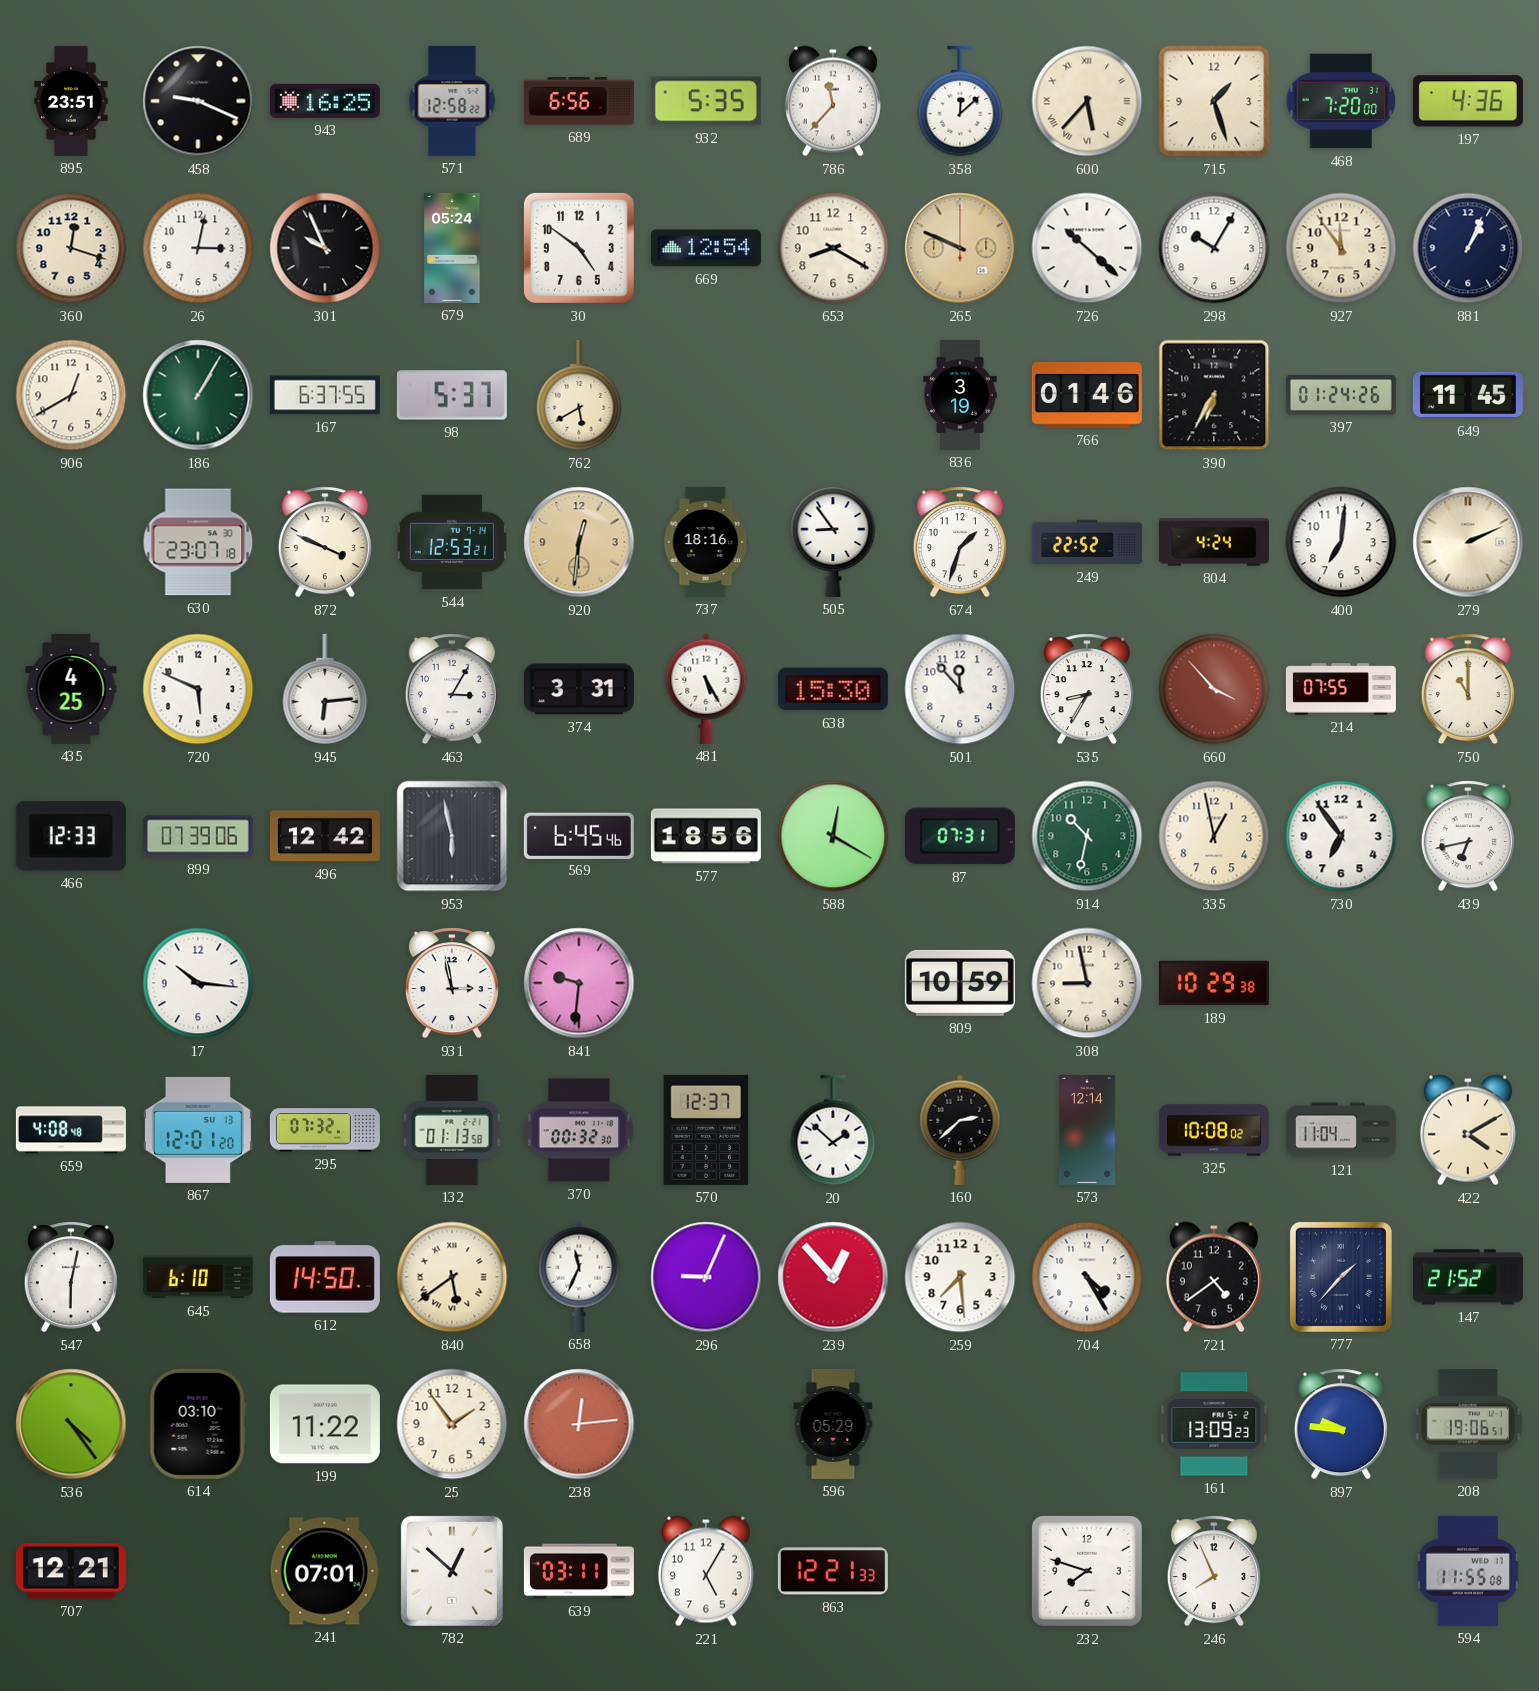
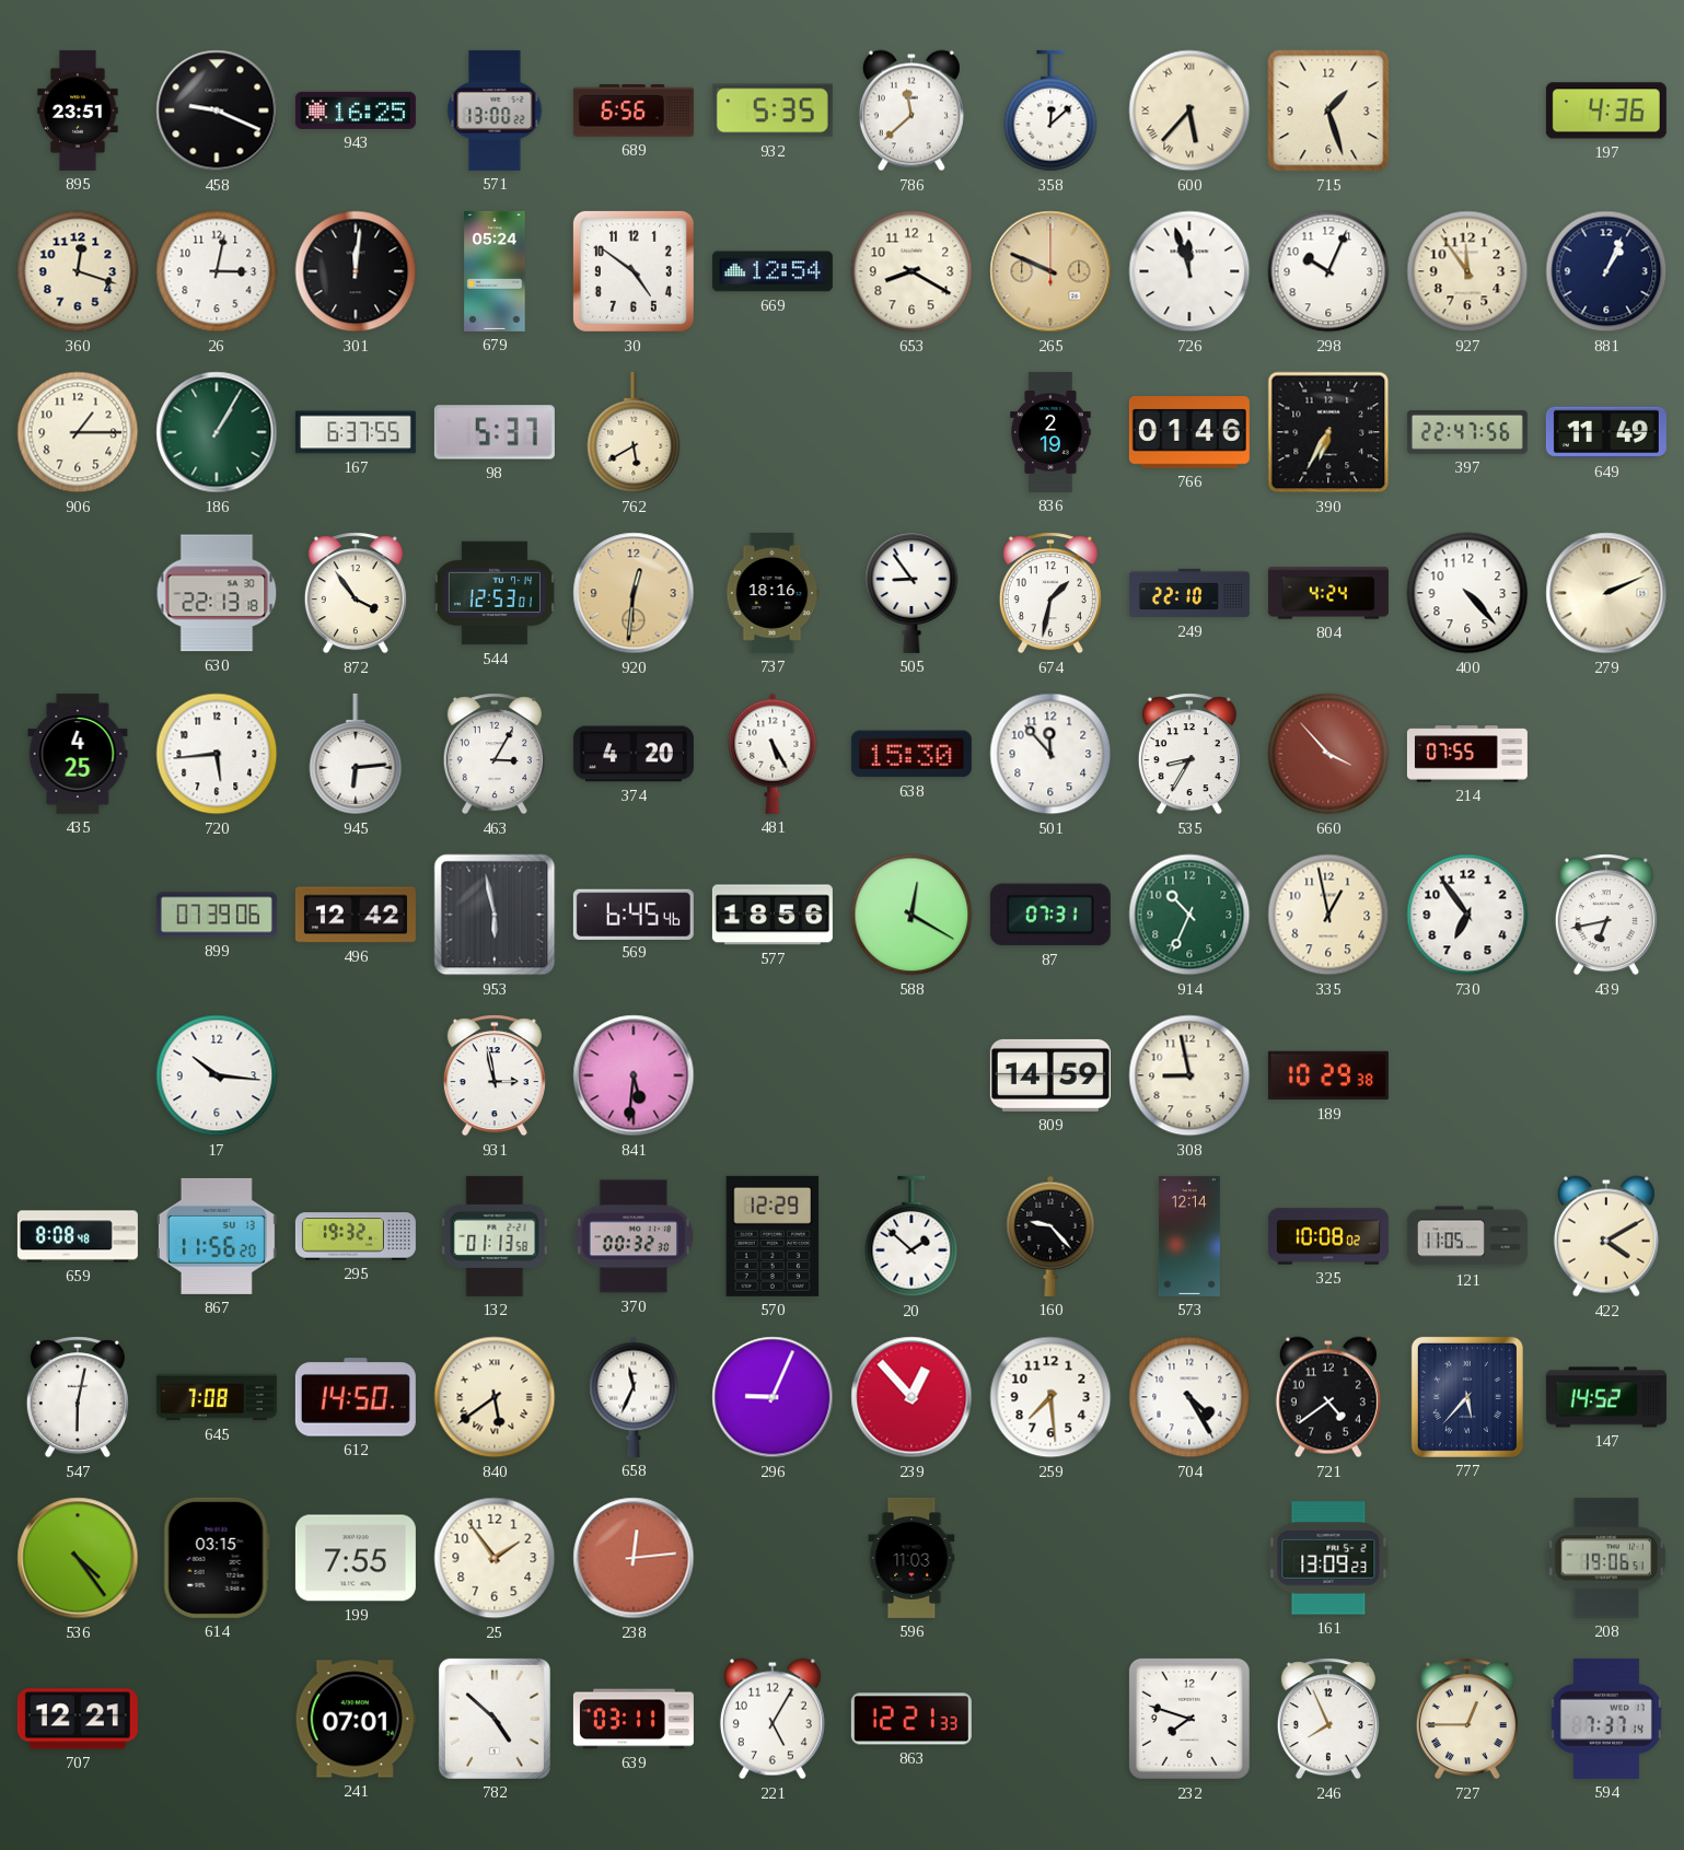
571: 12:58 -> 13:00
786: 11:37 -> 11:38
468: 7:20 -> none
301: 9:56 -> 12:01
726: 10:22 -> 11:57
298: 10:05 -> 10:04
906: 12:40 -> 1:15
836: 3:19 -> 2:19
397: 01:24 -> 22:47
649: 11:45 -> 11:49
630: 23:07 -> 22:13
872: 3:49 -> 3:54
544: 12:53:21 -> 12:53:01
674: 1:33 -> 1:32
249: 22:52 -> 22:10
400: 7:01 -> 4:23
720: 5:49 -> 5:44
374: 3:31 -> 4:20
750: 11:00 -> none
466: 12:33 -> none
914: 10:32 -> 10:34
841: 9:31 -> 5:31
809: 10:59 -> 14:59
659: 4:08 -> 8:08
867: 12:01 -> 11:56
295: 07:32 -> 19:32
570: 12:37 -> 12:29
160: 2:38 -> 9:23
121: 11:04 -> 11:05
645: 6:10 -> 7:08
777: 1:37 -> 5:37
147: 21:52 -> 14:52
614: 03:10 -> 03:15
199: 11:22 -> 7:55
596: 05:29 -> 11:03
897: 9:46 -> none
782: 12:52 -> 4:52
727: none -> 12:45
594: 11:55 -> 7:37
